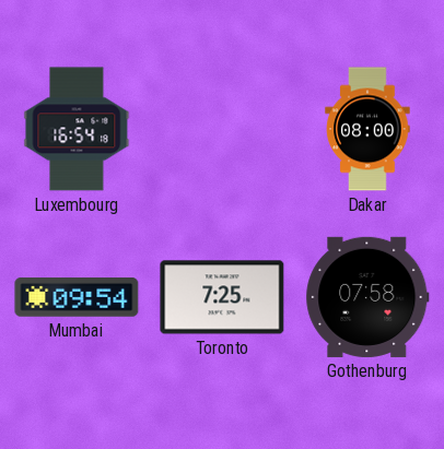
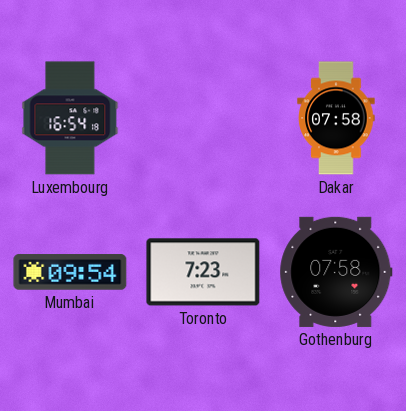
Dakar: 08:00 -> 07:58
Toronto: 7:25 -> 7:23
